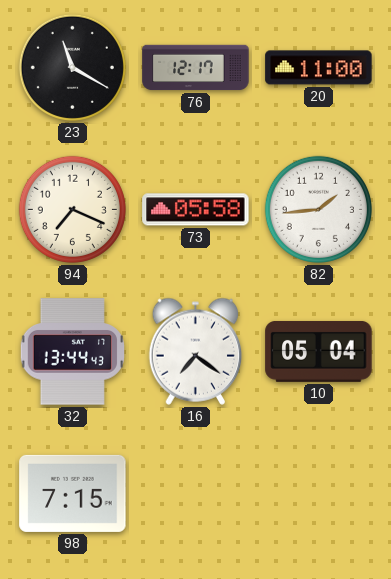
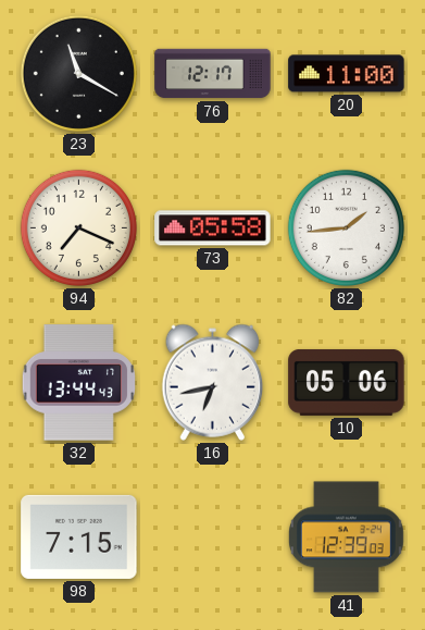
16: 7:21 -> 6:43
10: 05:04 -> 05:06
41: none -> 12:39
